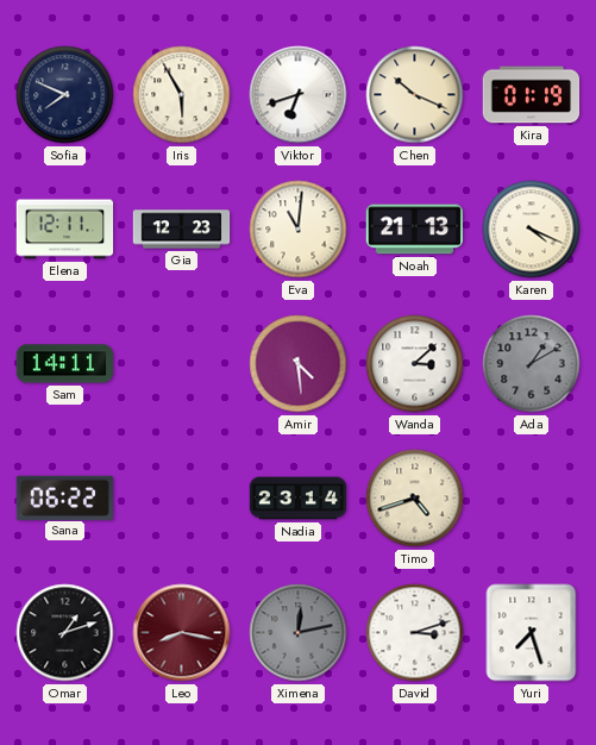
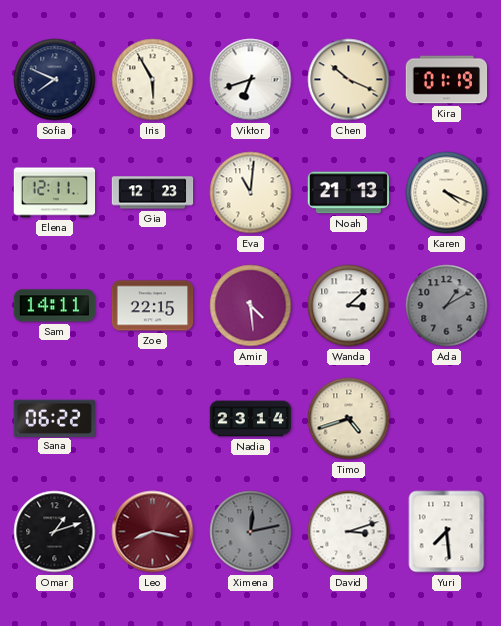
Zoe: none -> 22:15
Yuri: 7:27 -> 7:29
